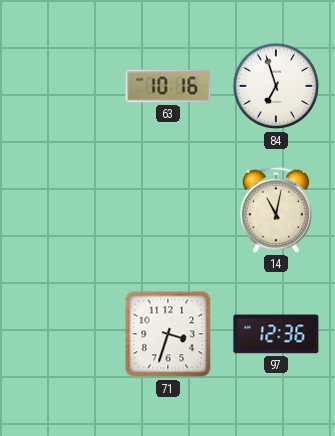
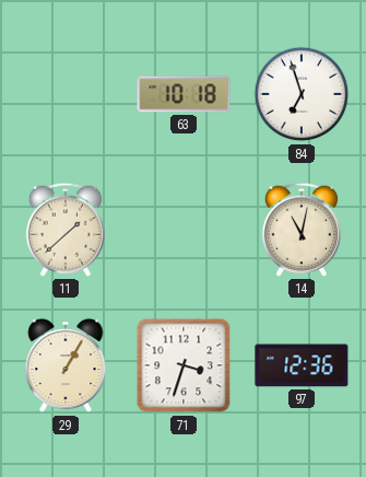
63: 10:16 -> 10:18
11: none -> 1:38
29: none -> 1:05
